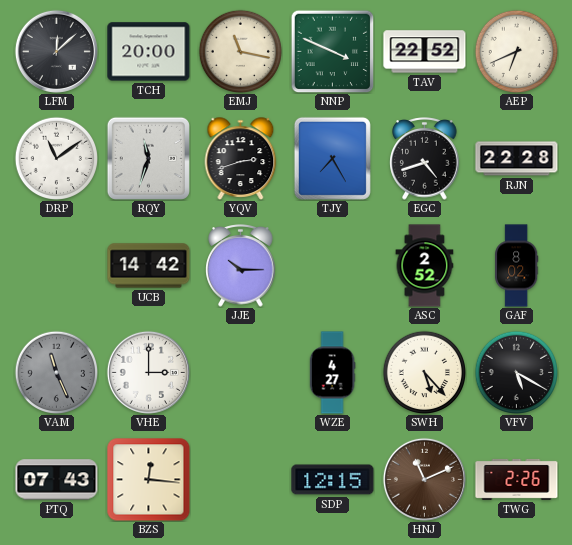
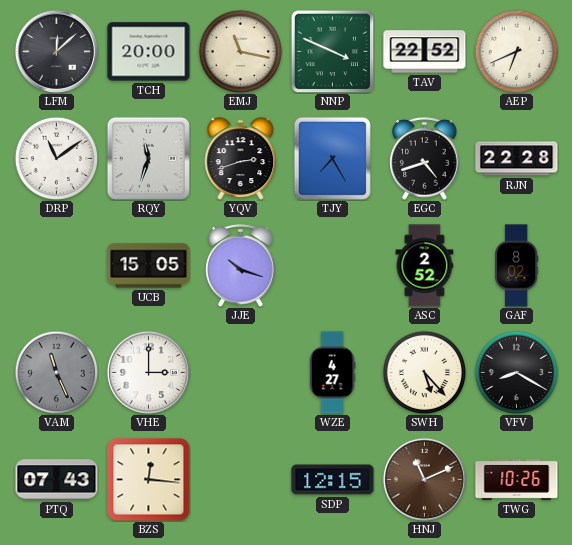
UCB: 14:42 -> 15:05
JJE: 10:15 -> 10:18
VFV: 5:20 -> 8:20
TWG: 2:26 -> 10:26
